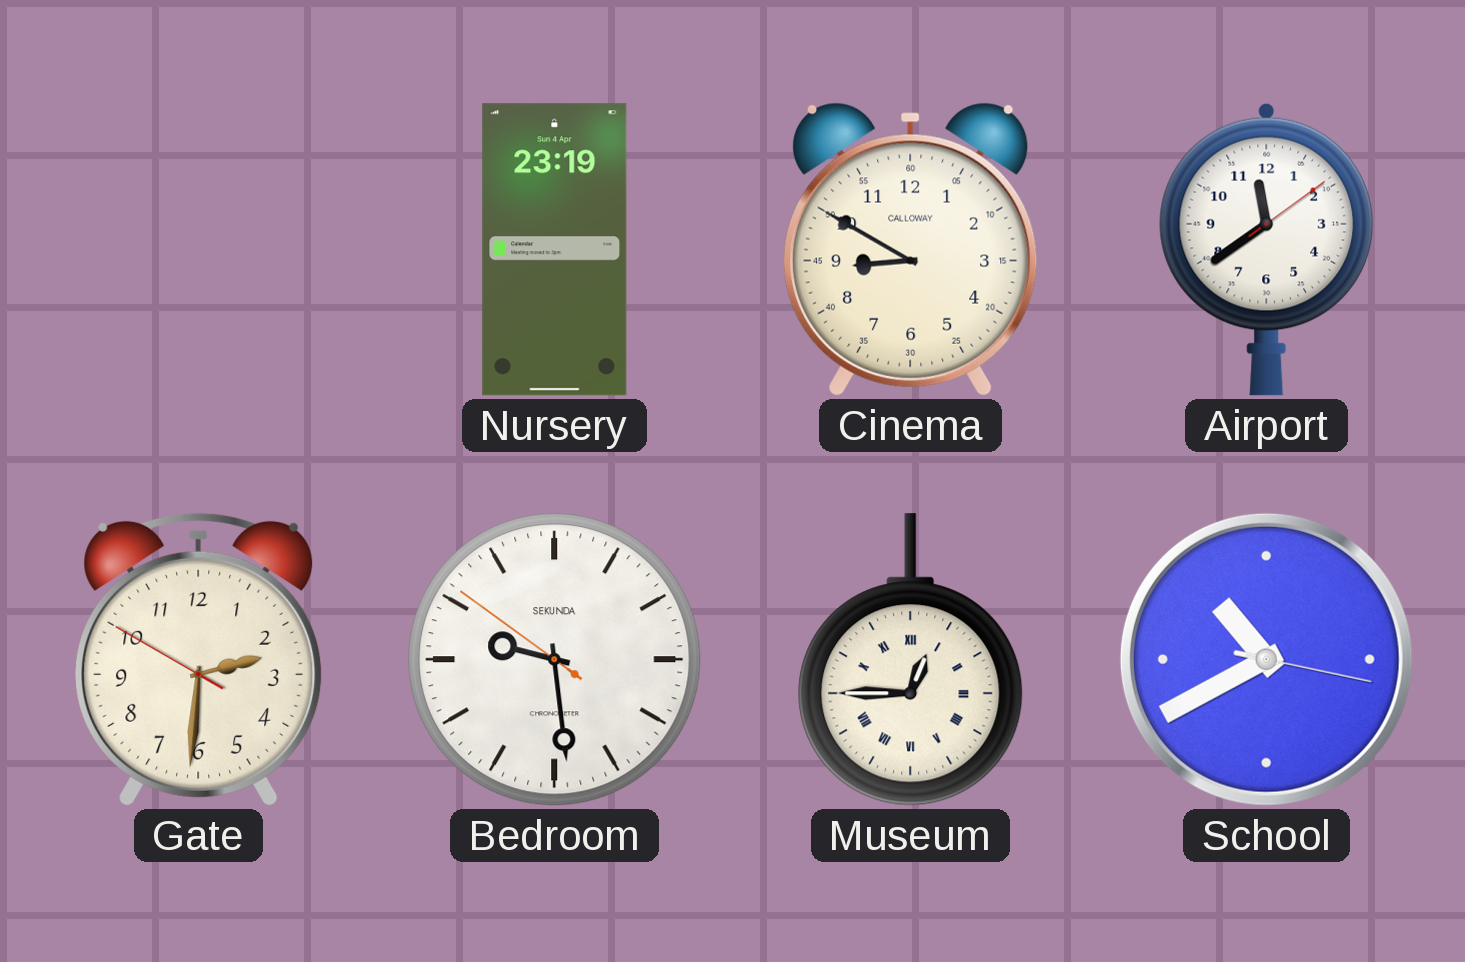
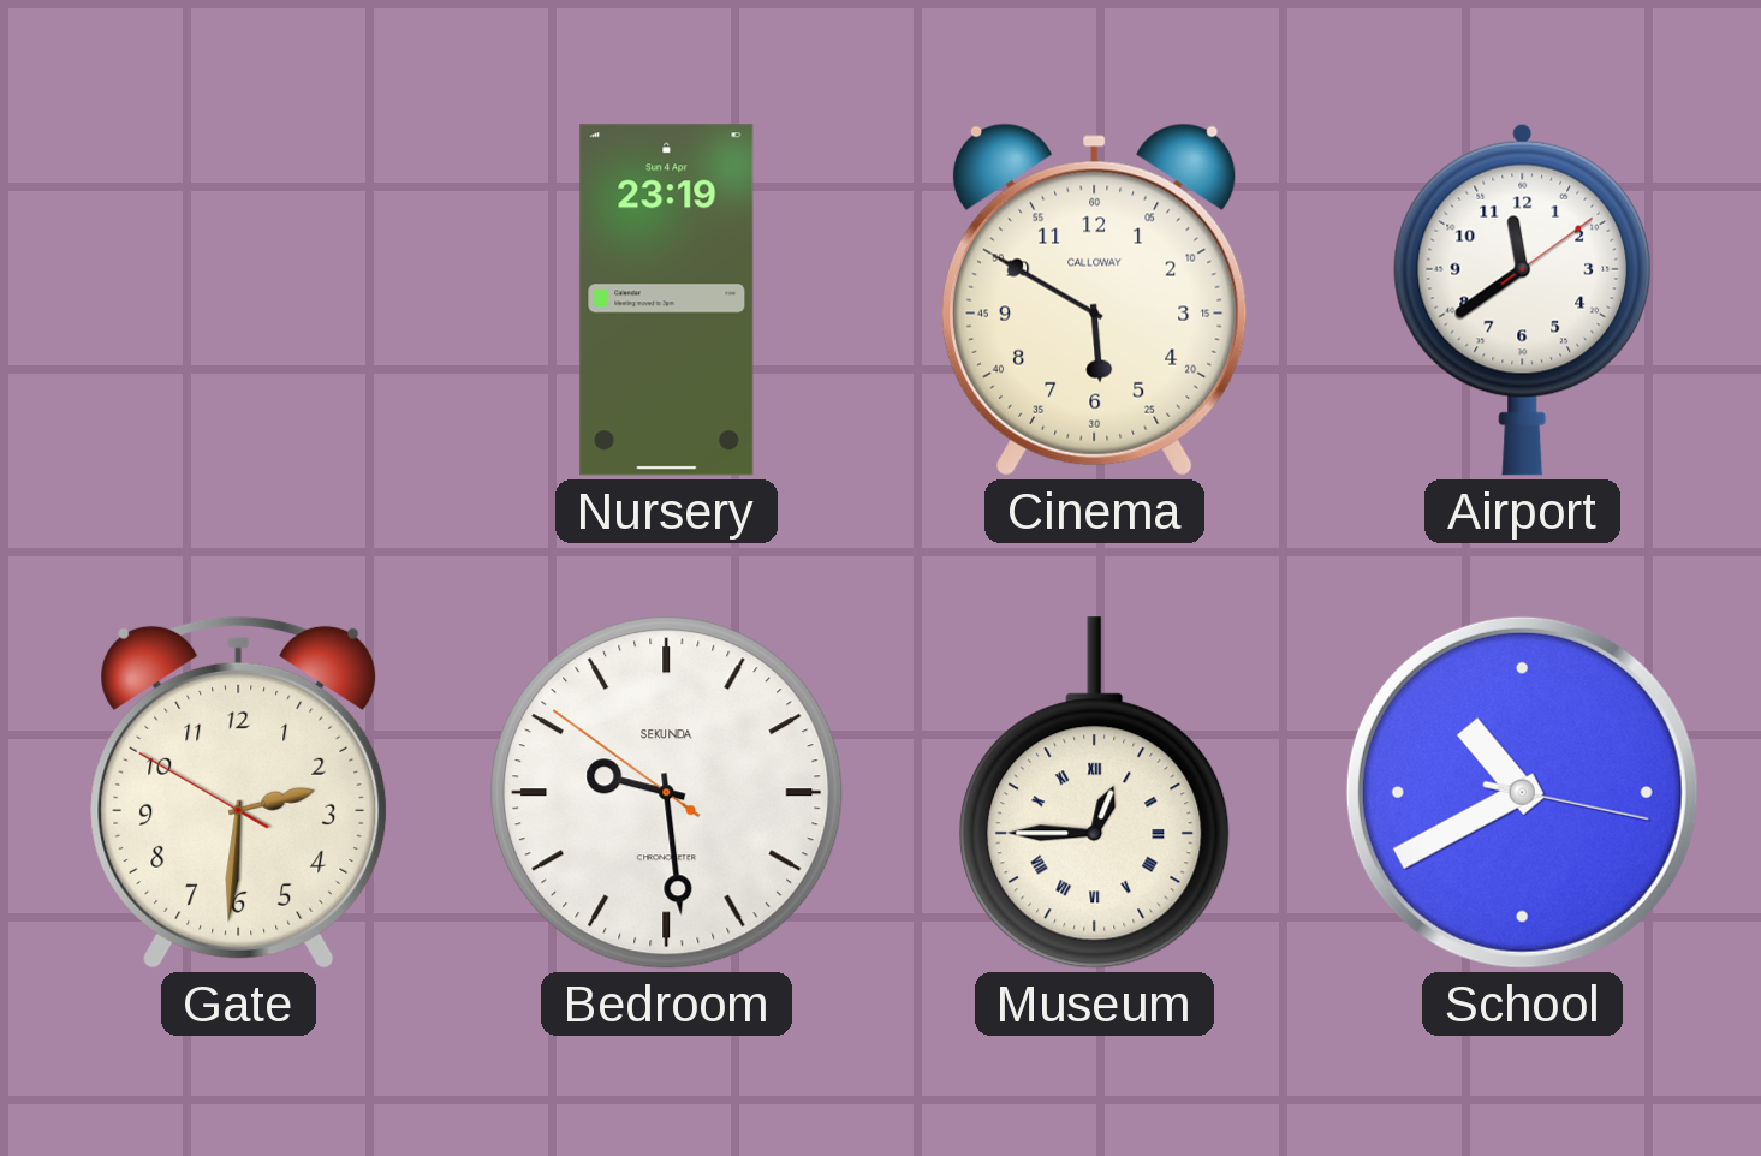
Cinema: 8:50 -> 5:50
